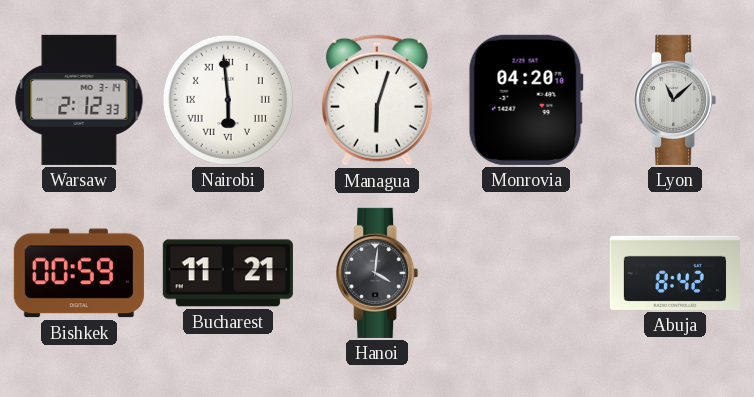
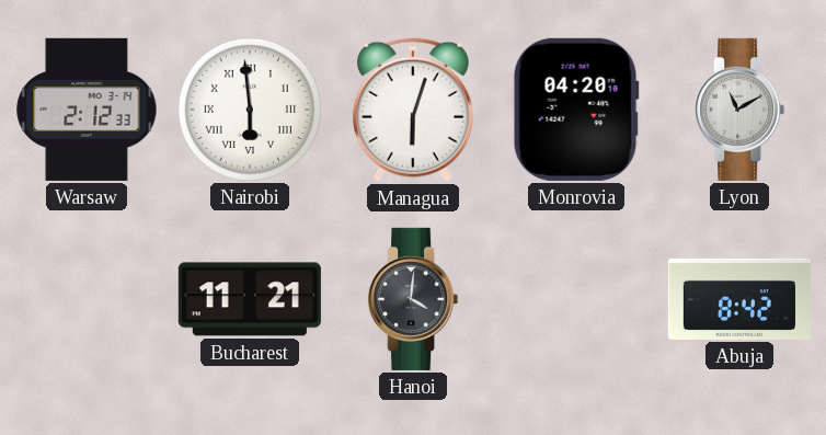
Lyon: 11:08 -> 11:10
Bishkek: 00:59 -> none
